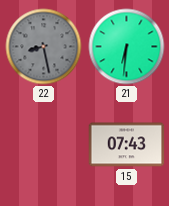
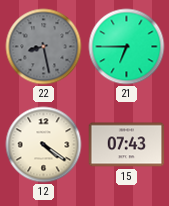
21: 6:31 -> 6:45
12: none -> 4:21
